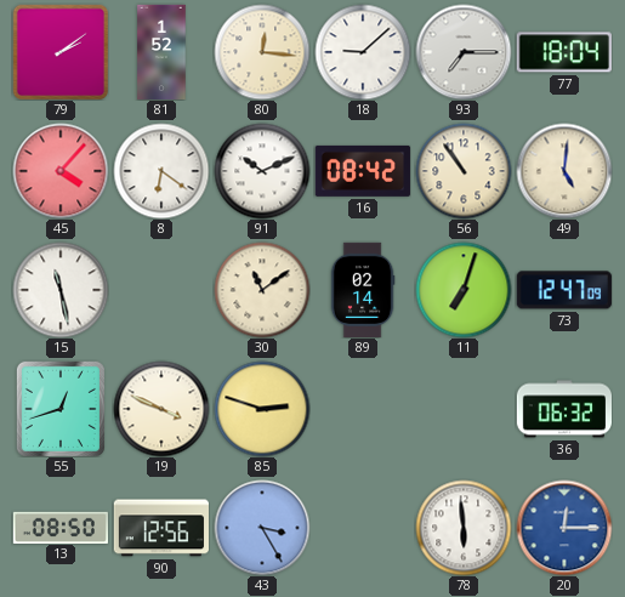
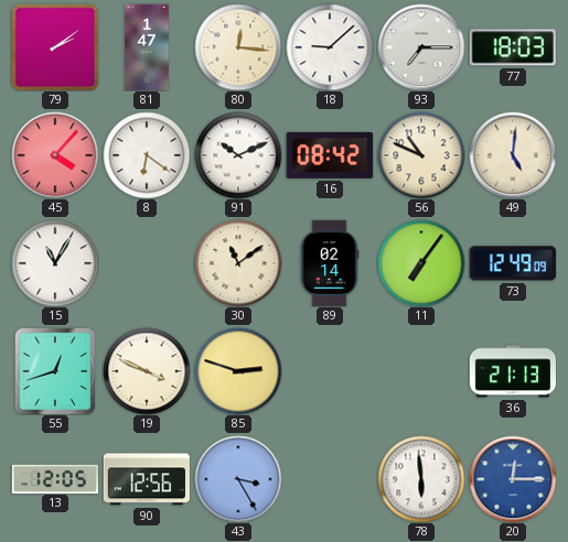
81: 1:52 -> 1:47
77: 18:04 -> 18:03
56: 10:54 -> 10:49
15: 11:28 -> 11:05
11: 7:03 -> 7:06
73: 12:47 -> 12:49
36: 06:32 -> 21:13
13: 08:50 -> 12:05
